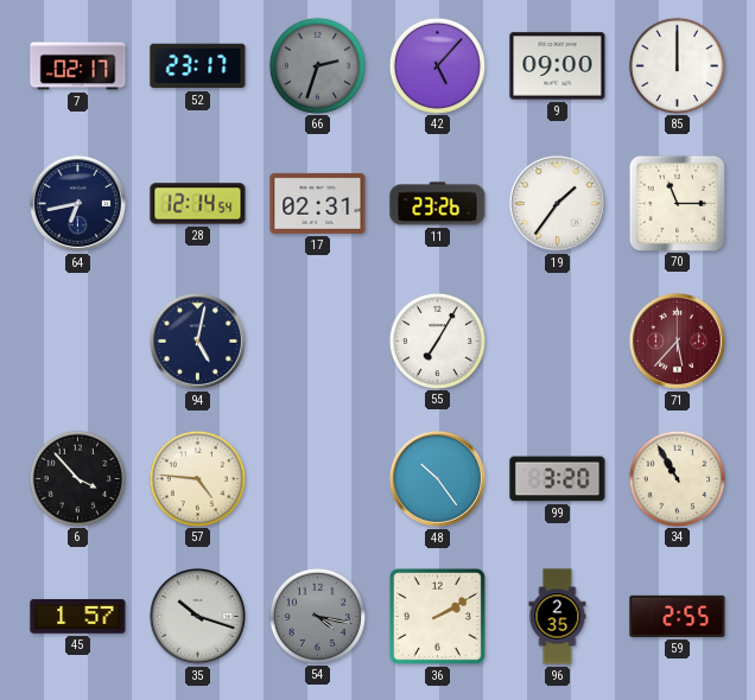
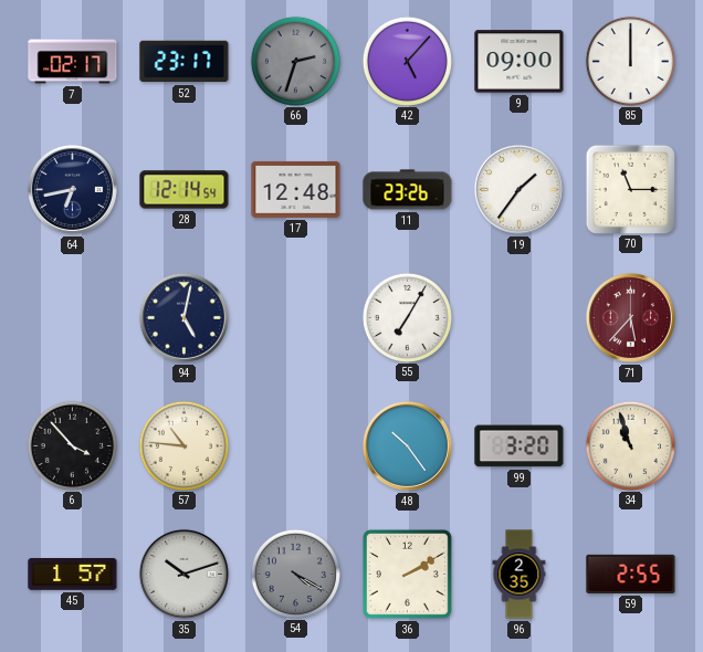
17: 02:31 -> 12:48
57: 4:46 -> 10:46
34: 10:55 -> 10:57
35: 10:18 -> 10:12
54: 4:17 -> 4:20
